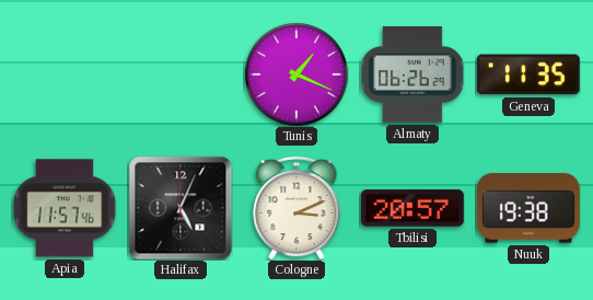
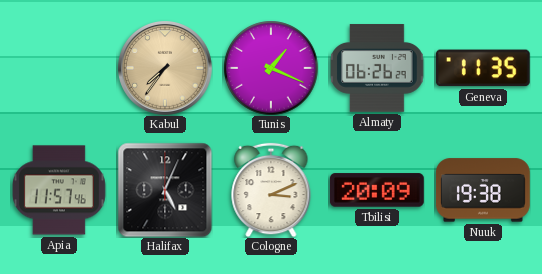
Kabul: none -> 7:36
Tbilisi: 20:57 -> 20:09
